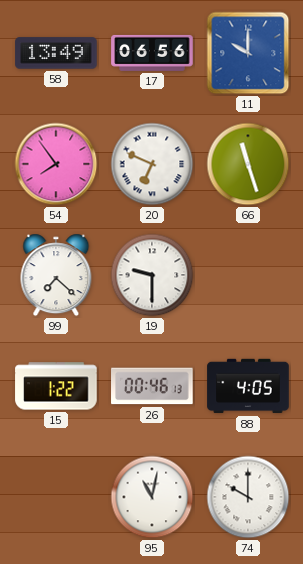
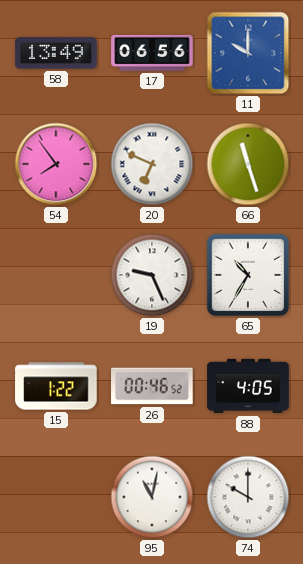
99: 7:22 -> none
19: 9:30 -> 9:26
65: none -> 10:35
26: 00:46:13 -> 00:46:52
